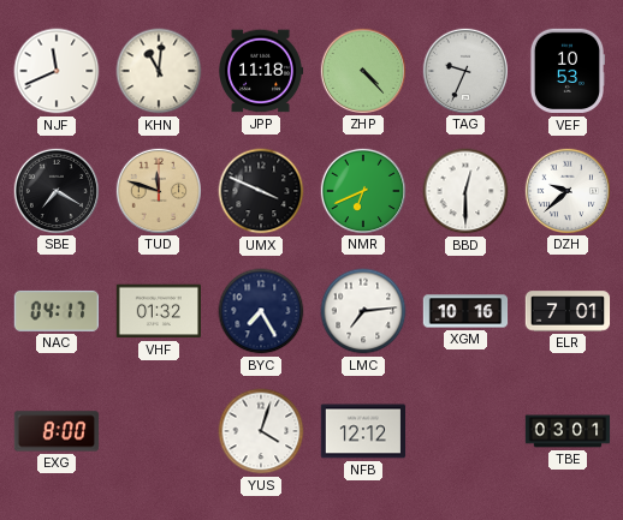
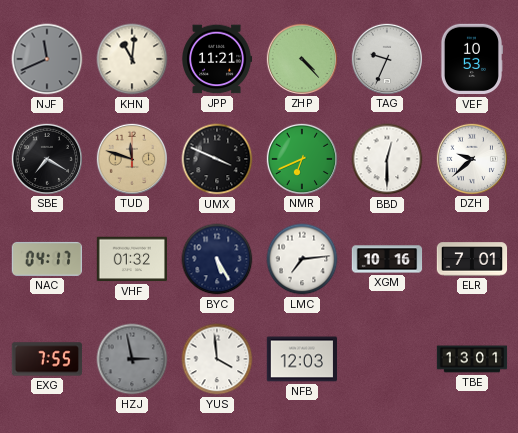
NJF dial: white -> grey
JPP: 11:18 -> 11:21
BYC: 7:25 -> 5:25
EXG: 8:00 -> 7:55
HZJ: none -> 2:58
YUS: 4:03 -> 3:59
NFB: 12:12 -> 12:03
TBE: 03:01 -> 13:01
